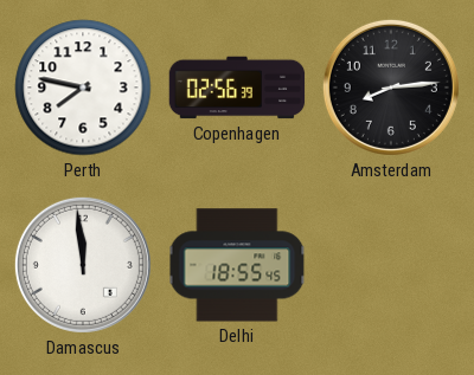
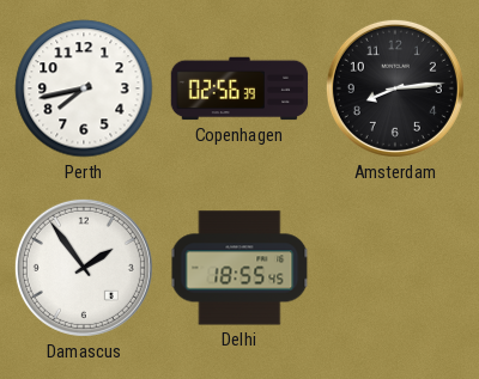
Perth: 7:47 -> 7:43
Damascus: 11:59 -> 1:54
